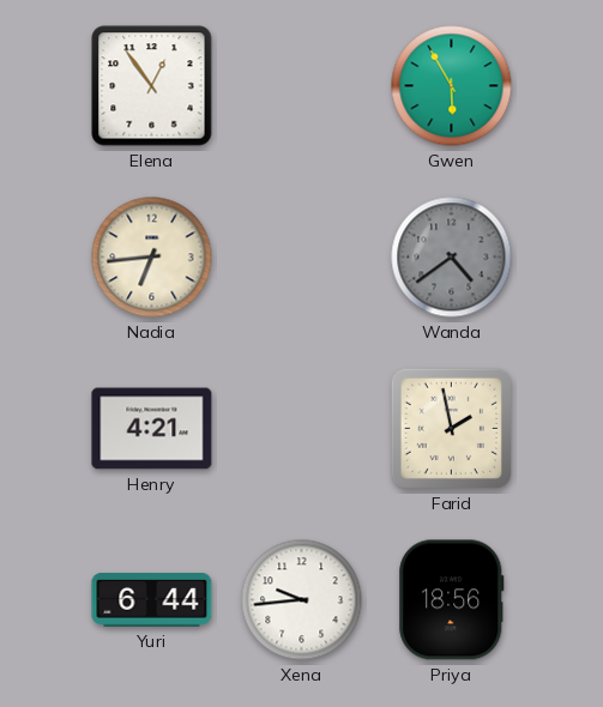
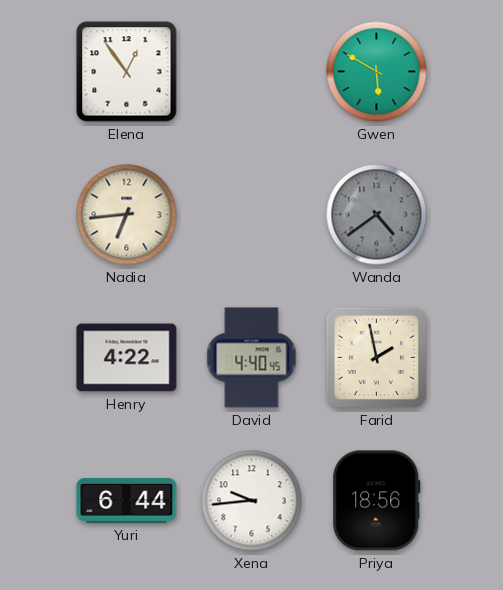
Gwen: 5:55 -> 5:50
Henry: 4:21 -> 4:22
David: none -> 4:40
